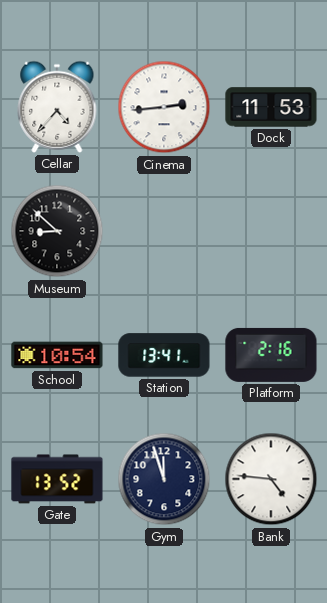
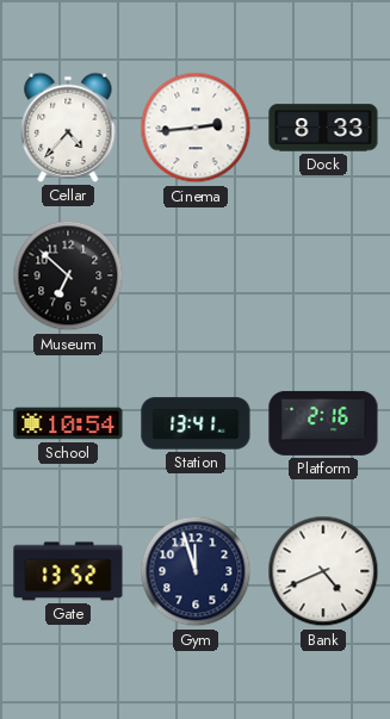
Dock: 11:53 -> 8:33
Museum: 8:52 -> 6:52
Bank: 4:46 -> 4:41
